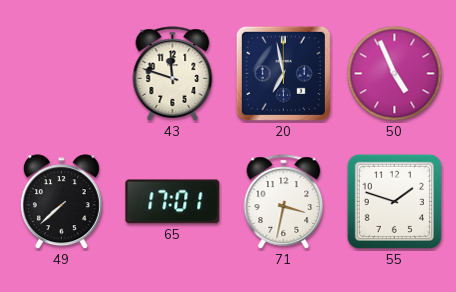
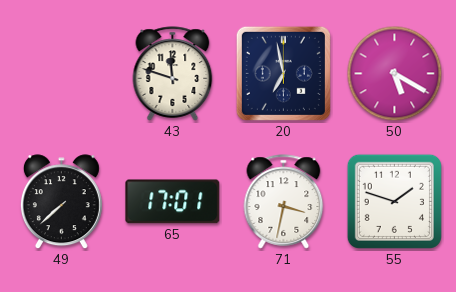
50: 4:56 -> 5:20
